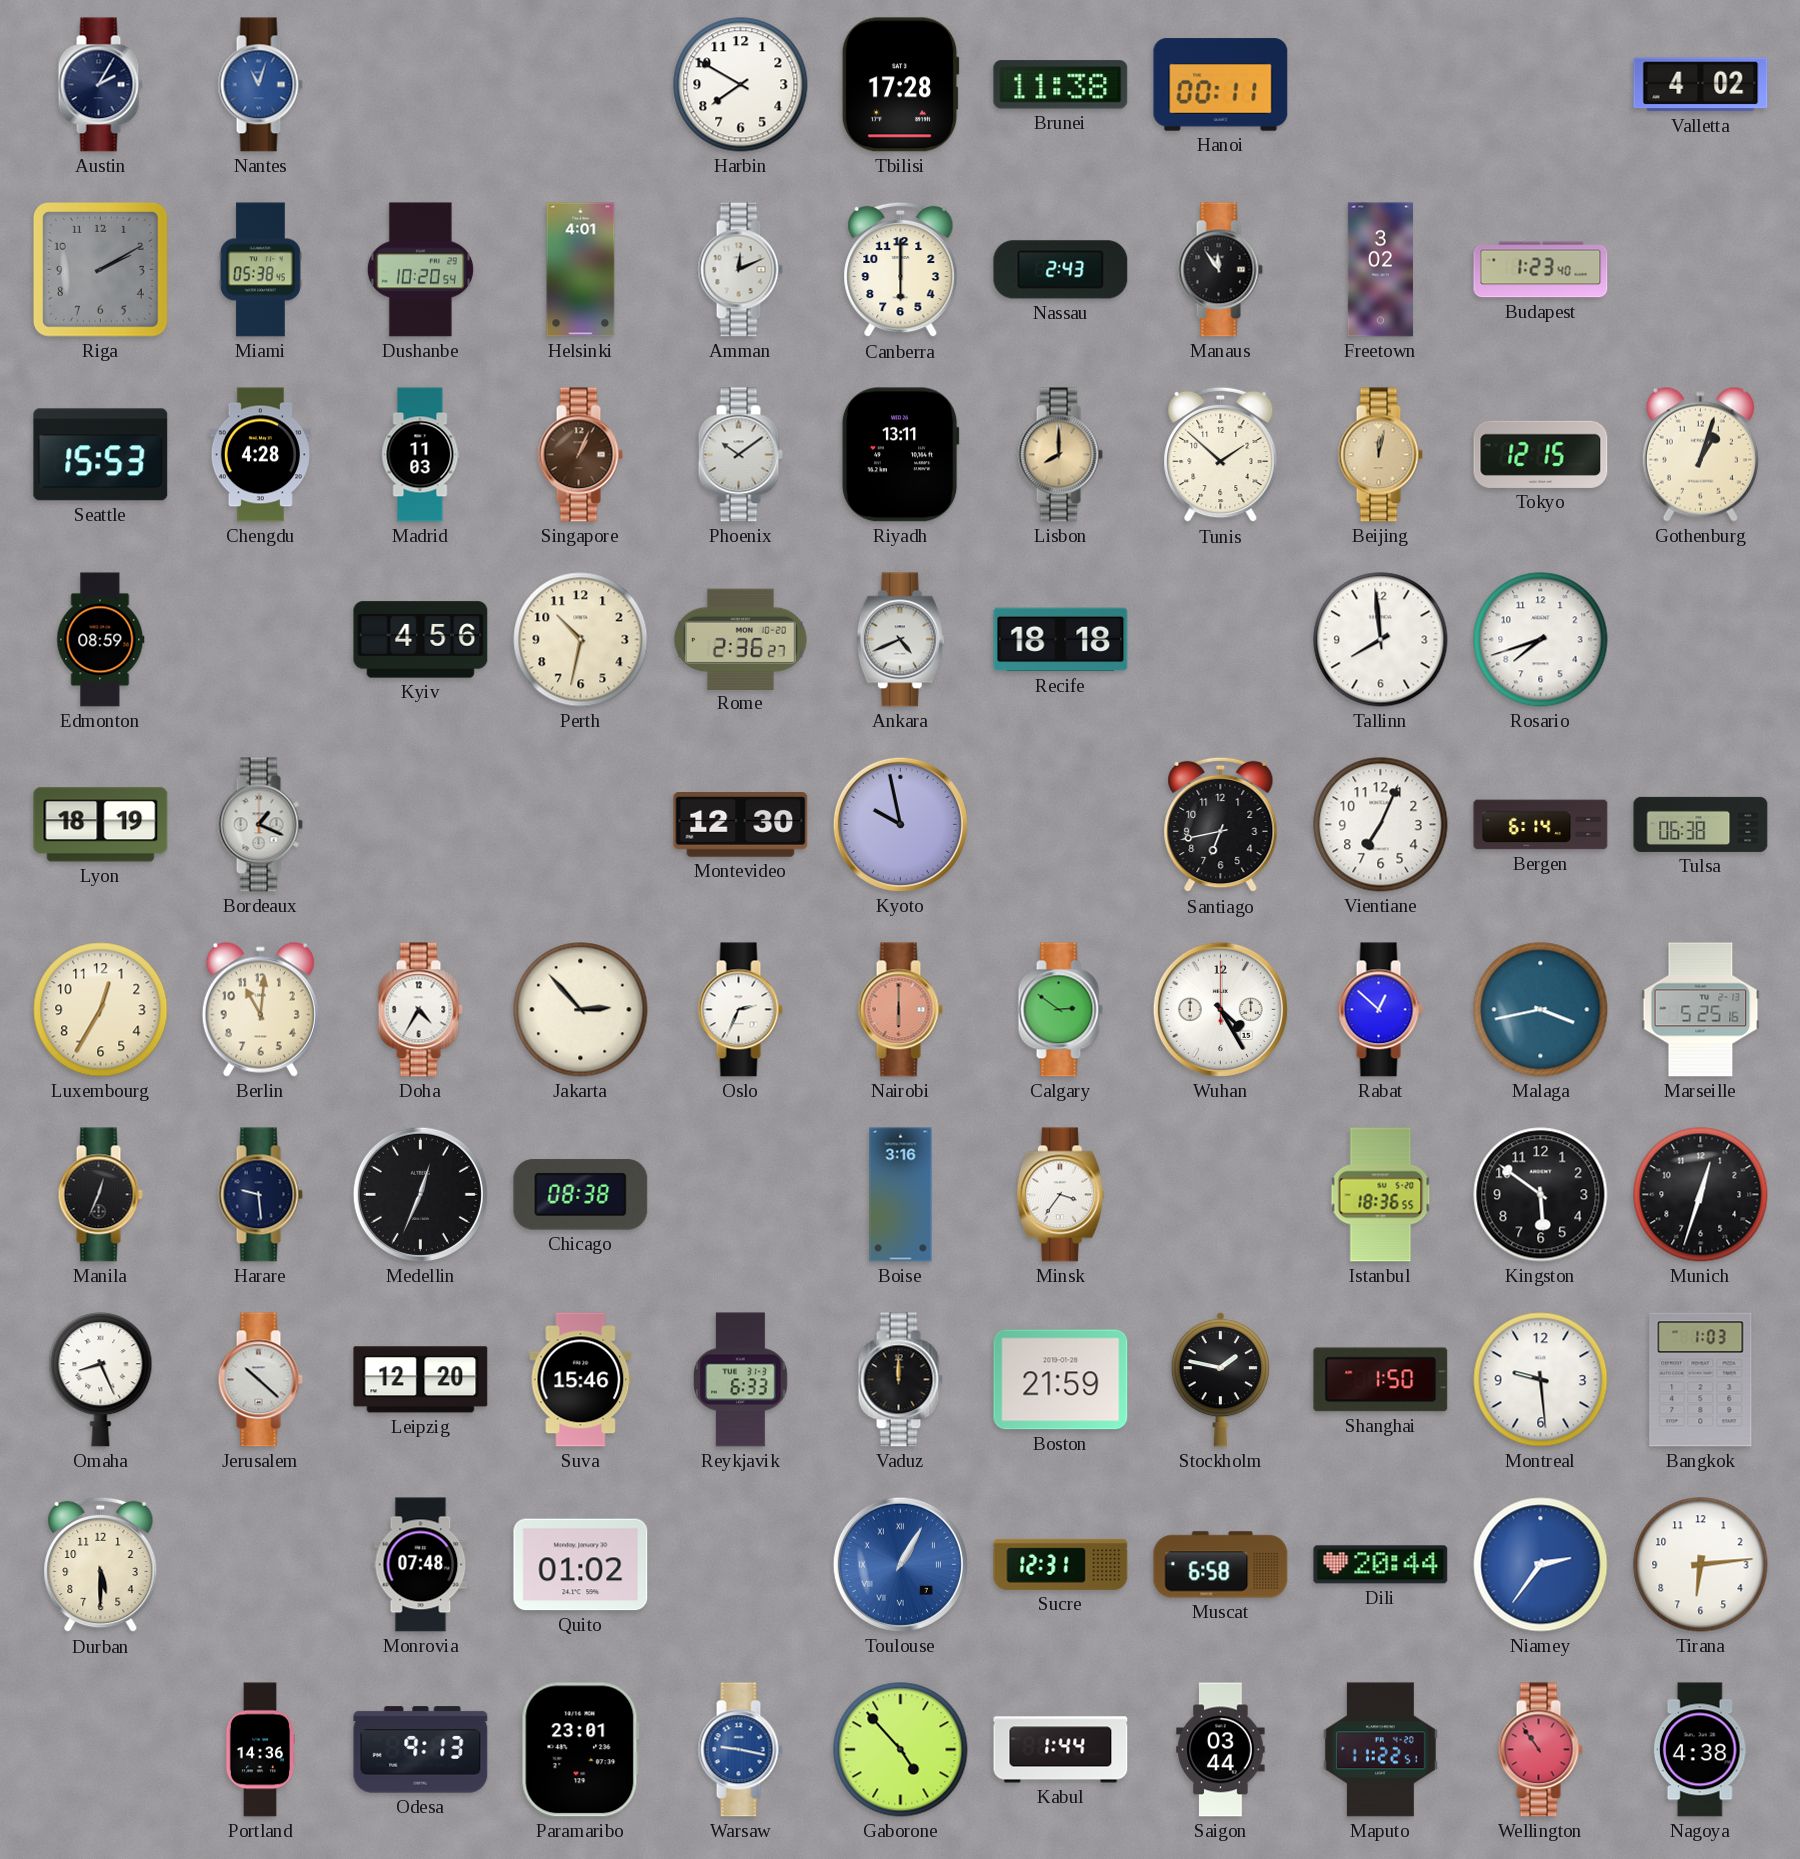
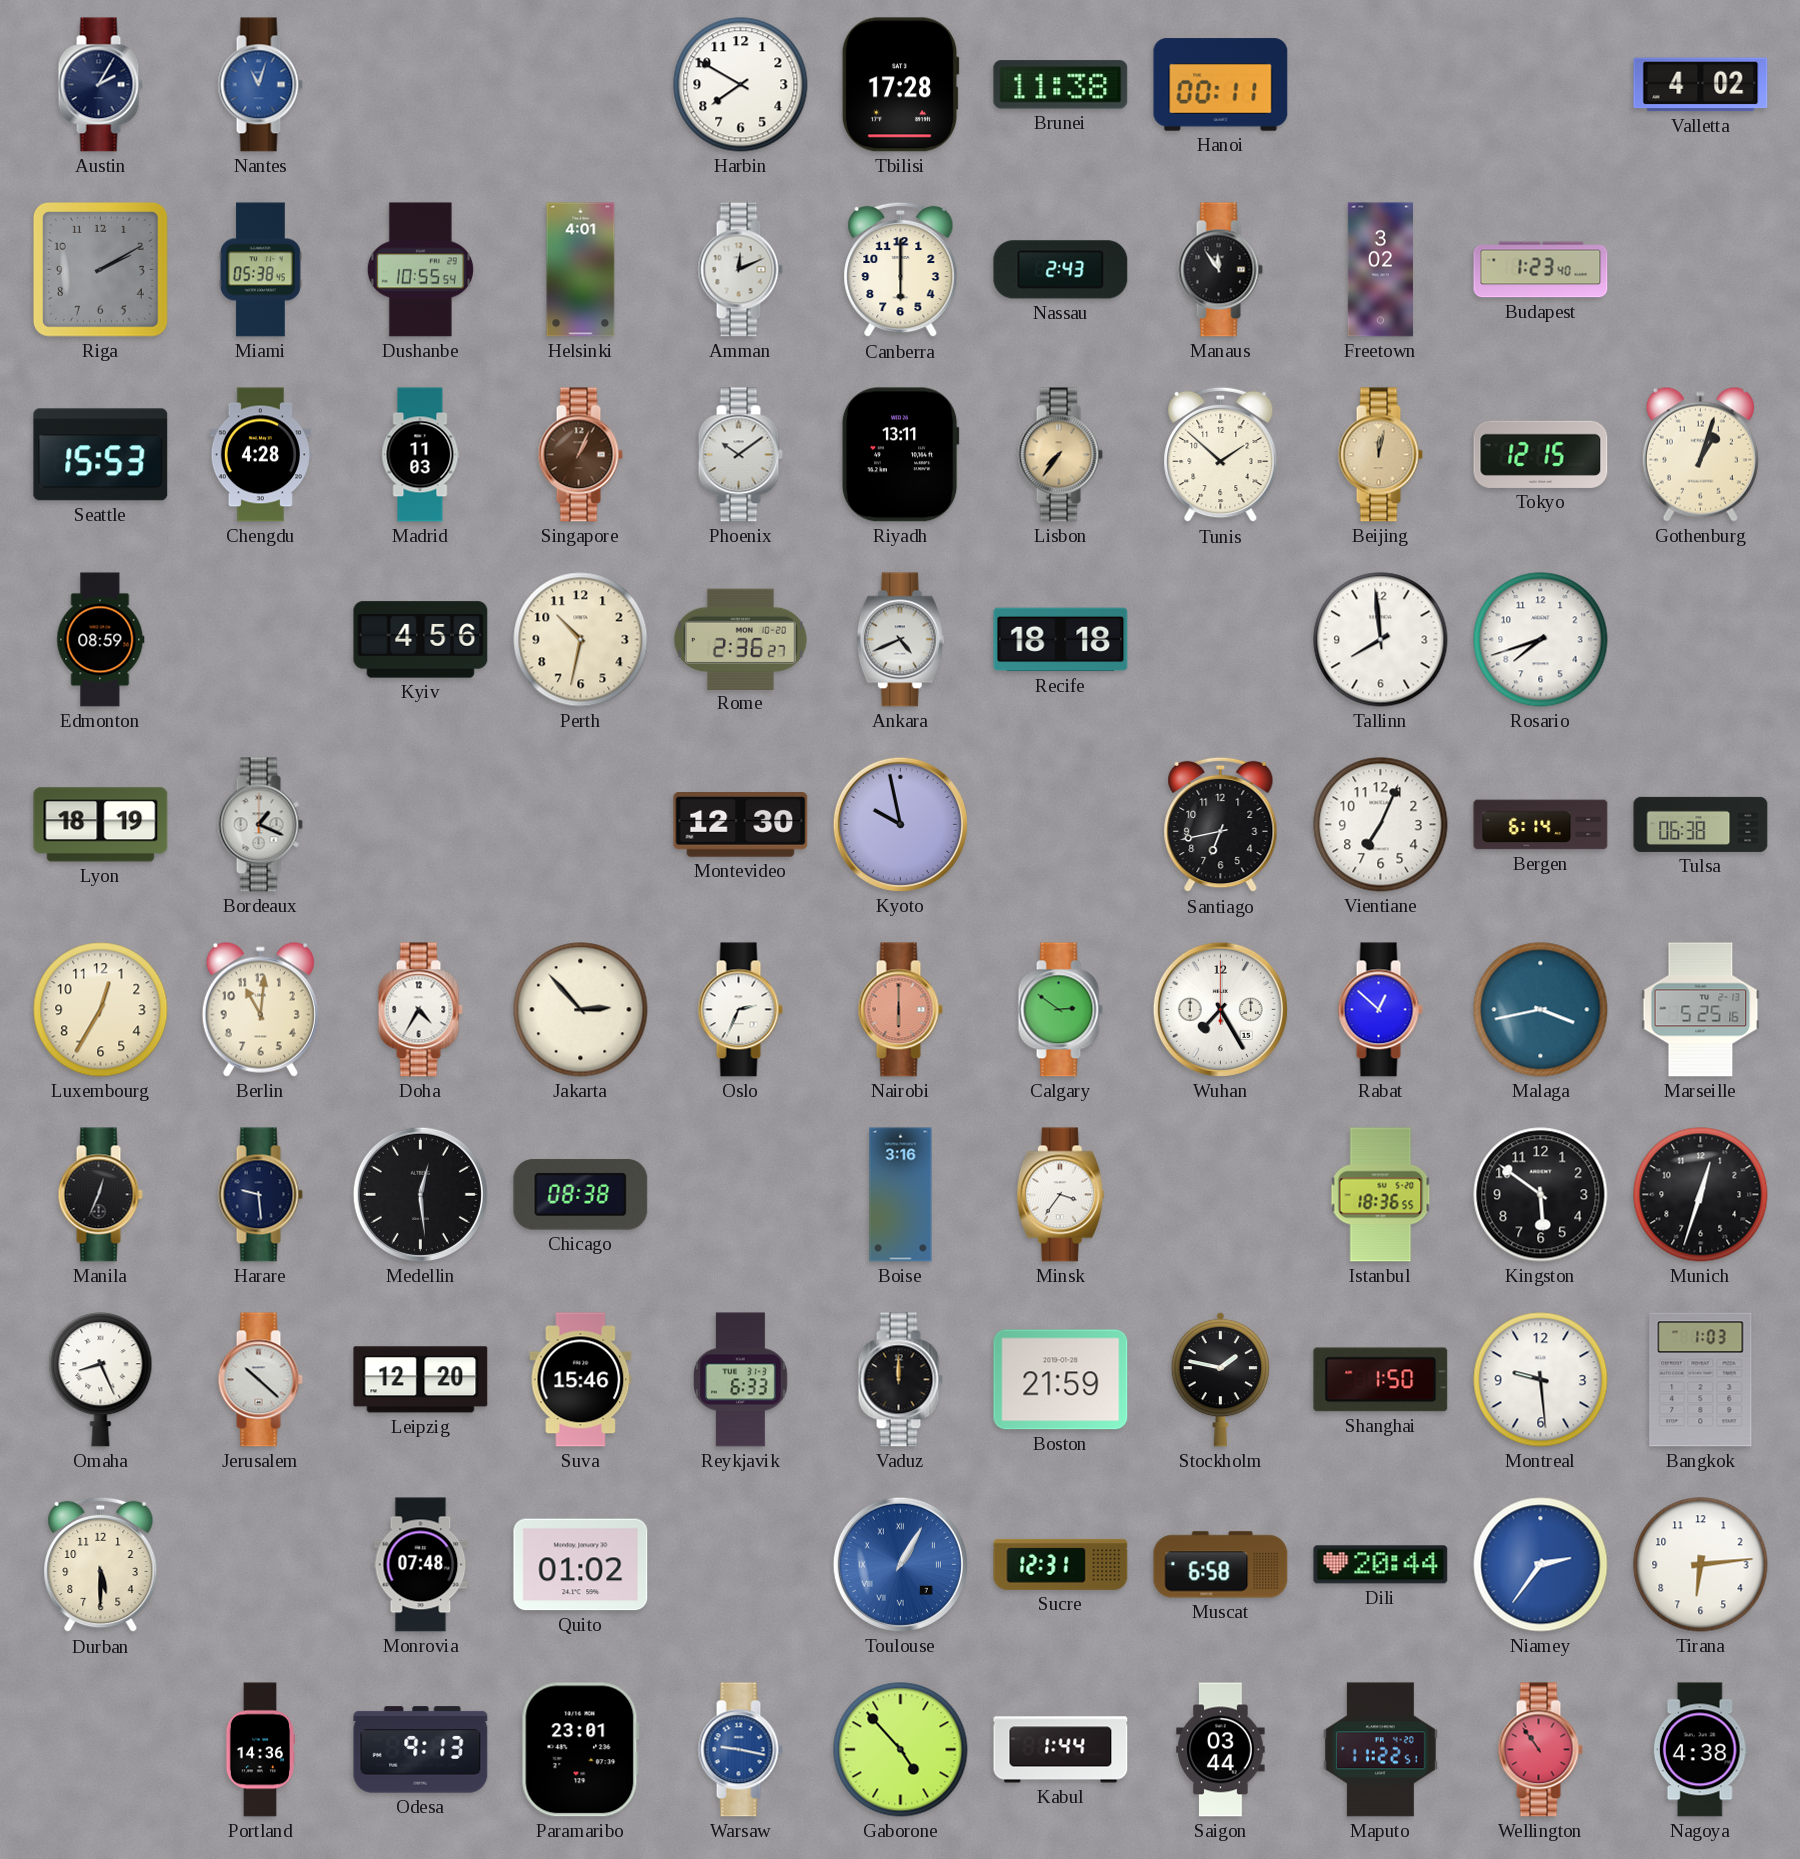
Dushanbe: 10:20 -> 10:55
Lisbon: 8:00 -> 7:36
Wuhan: 4:25 -> 7:25
Medellin: 12:34 -> 12:29
